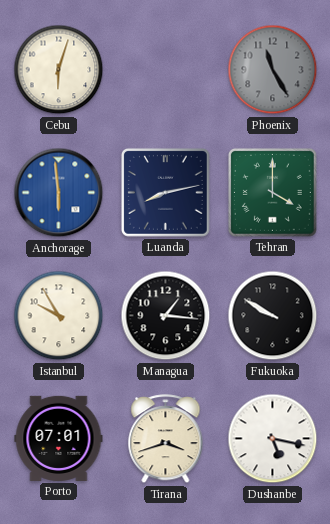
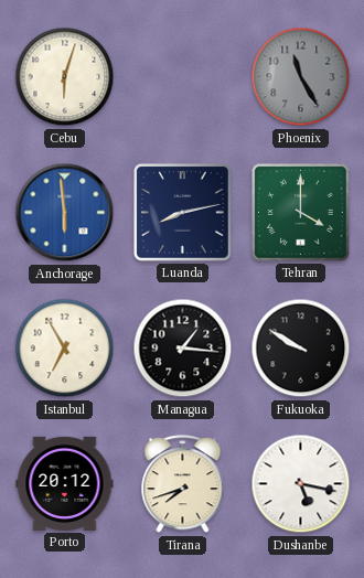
Istanbul: 9:55 -> 6:55
Porto: 07:01 -> 20:12
Tirana: 3:42 -> 7:42
